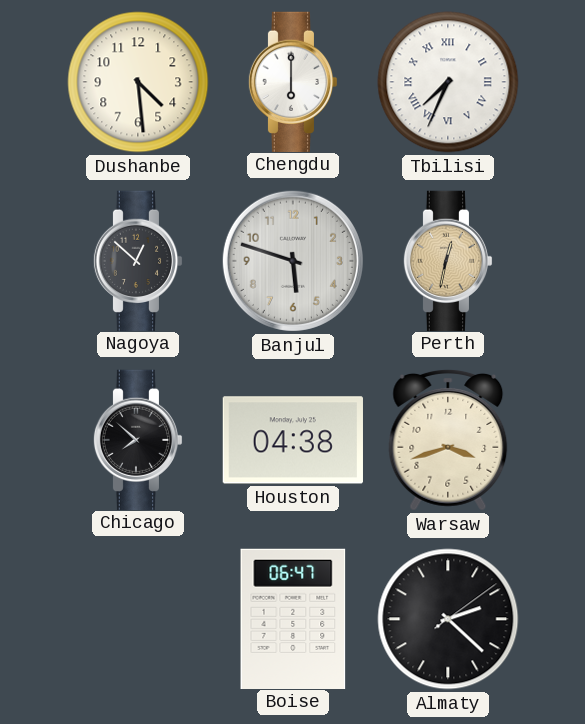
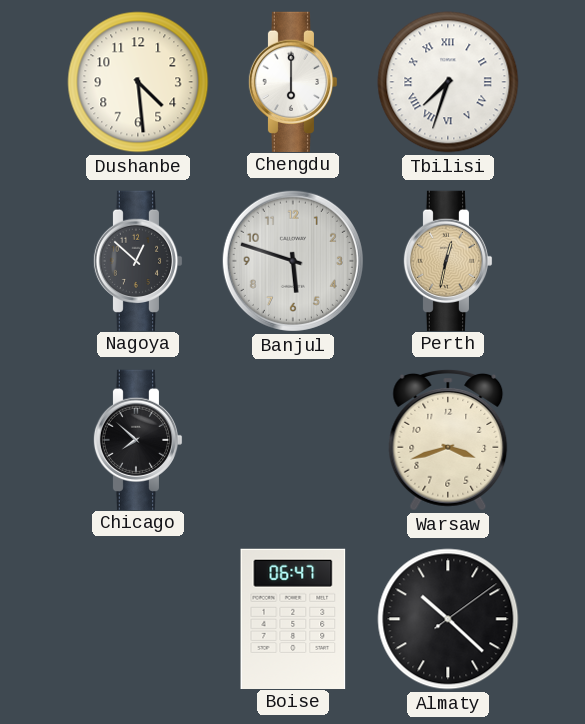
Tbilisi: 7:34 -> 7:33
Houston: 04:38 -> none
Almaty: 2:22 -> 10:22
